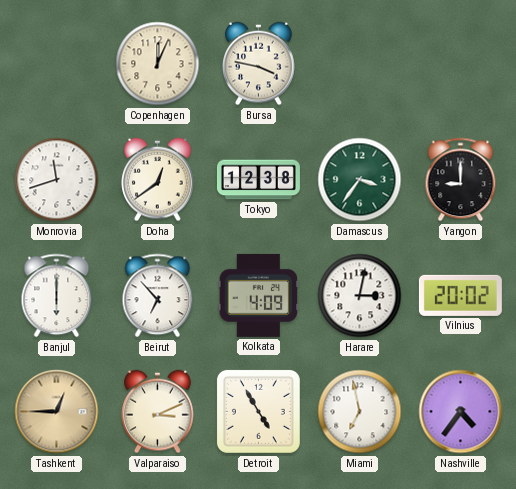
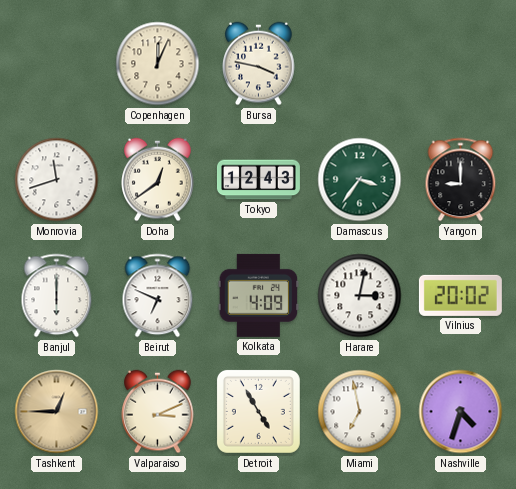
Tokyo: 12:38 -> 12:43
Beirut: 6:53 -> 6:49
Nashville: 4:36 -> 4:33
